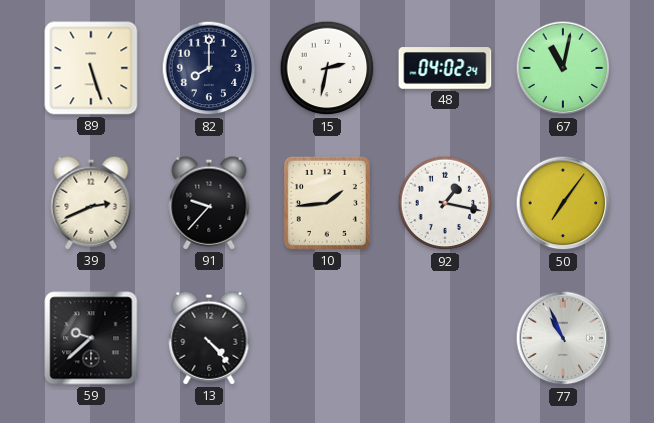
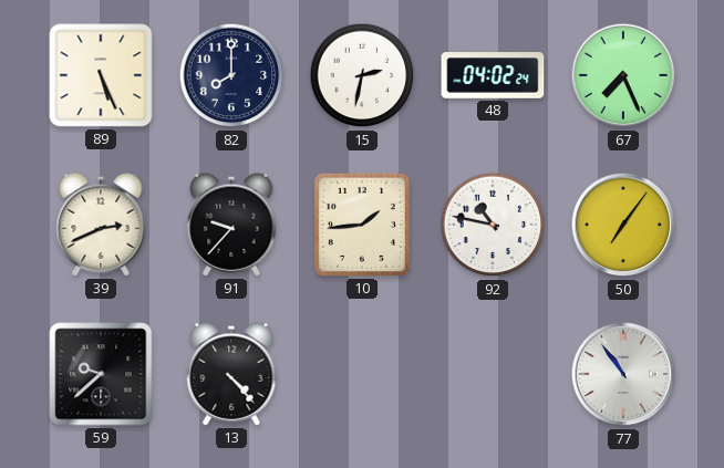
89: 5:27 -> 5:26
67: 11:02 -> 7:26
92: 1:17 -> 10:47
77: 10:56 -> 10:54
